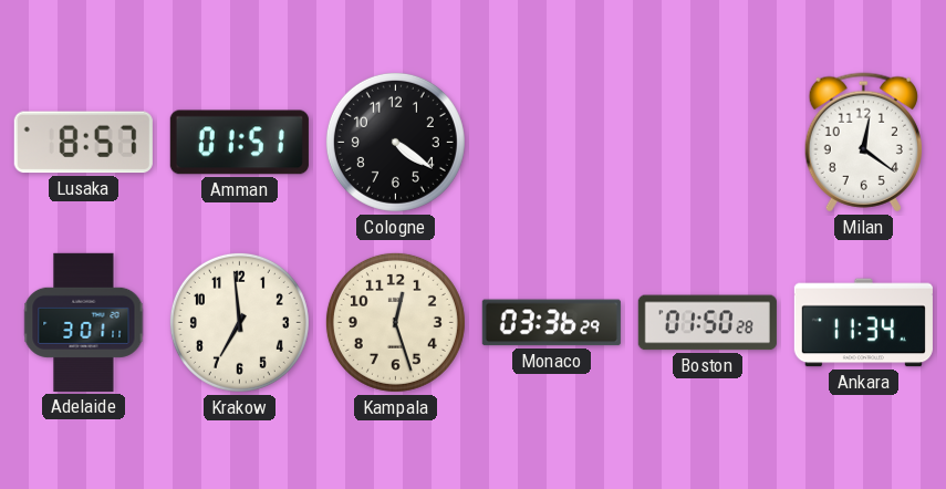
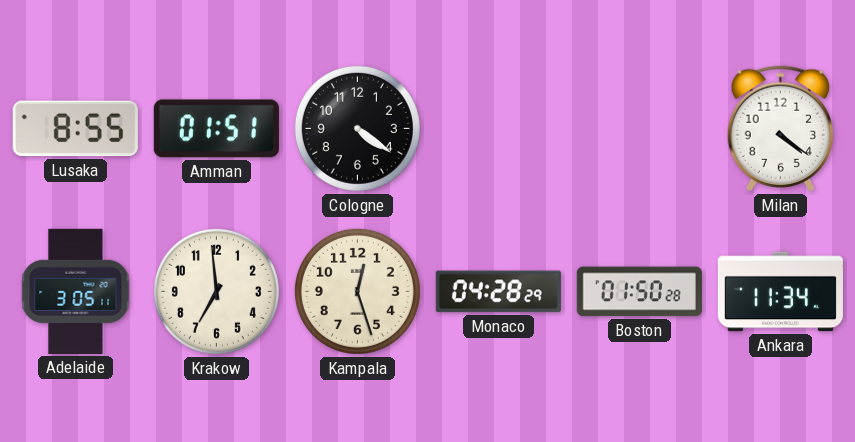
Lusaka: 8:57 -> 8:55
Milan: 12:21 -> 4:21
Adelaide: 3:01 -> 3:05
Monaco: 03:36 -> 04:28
